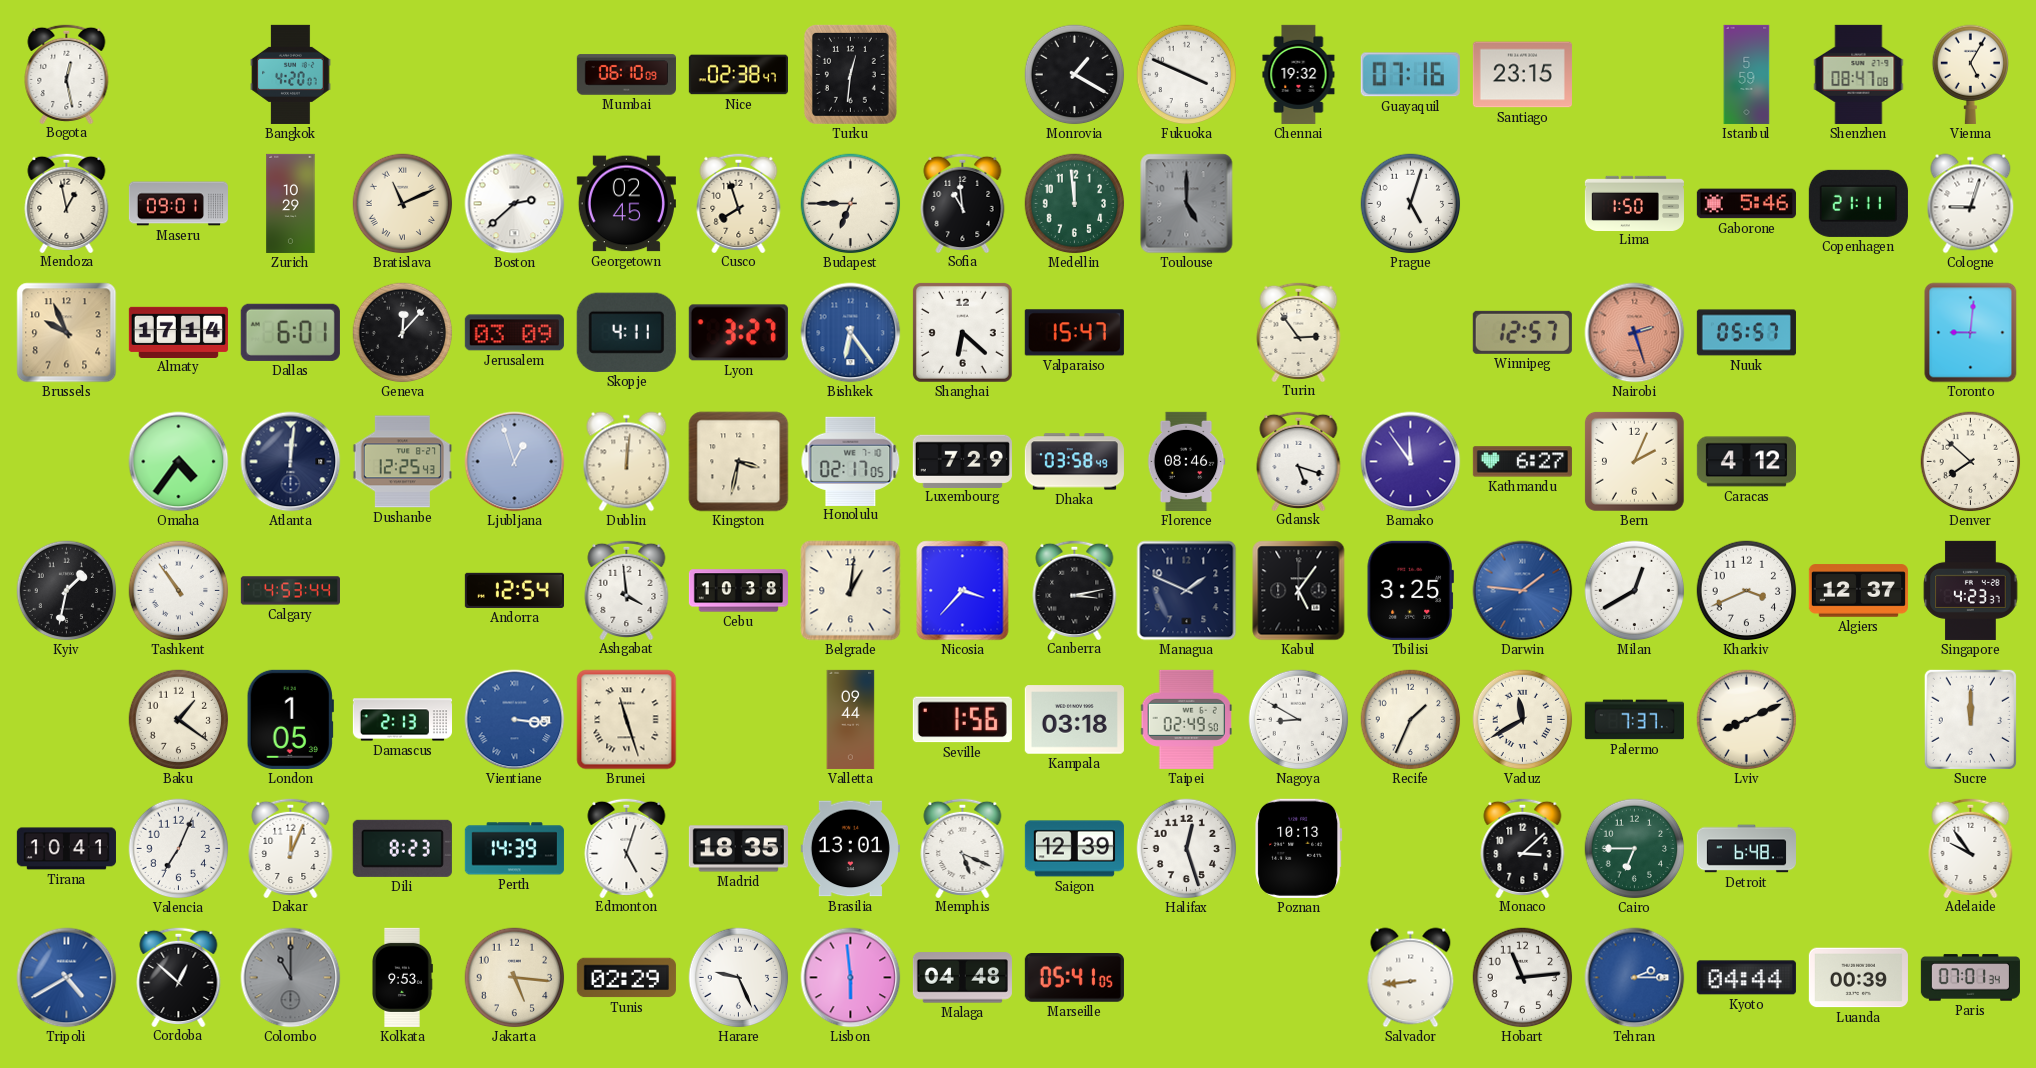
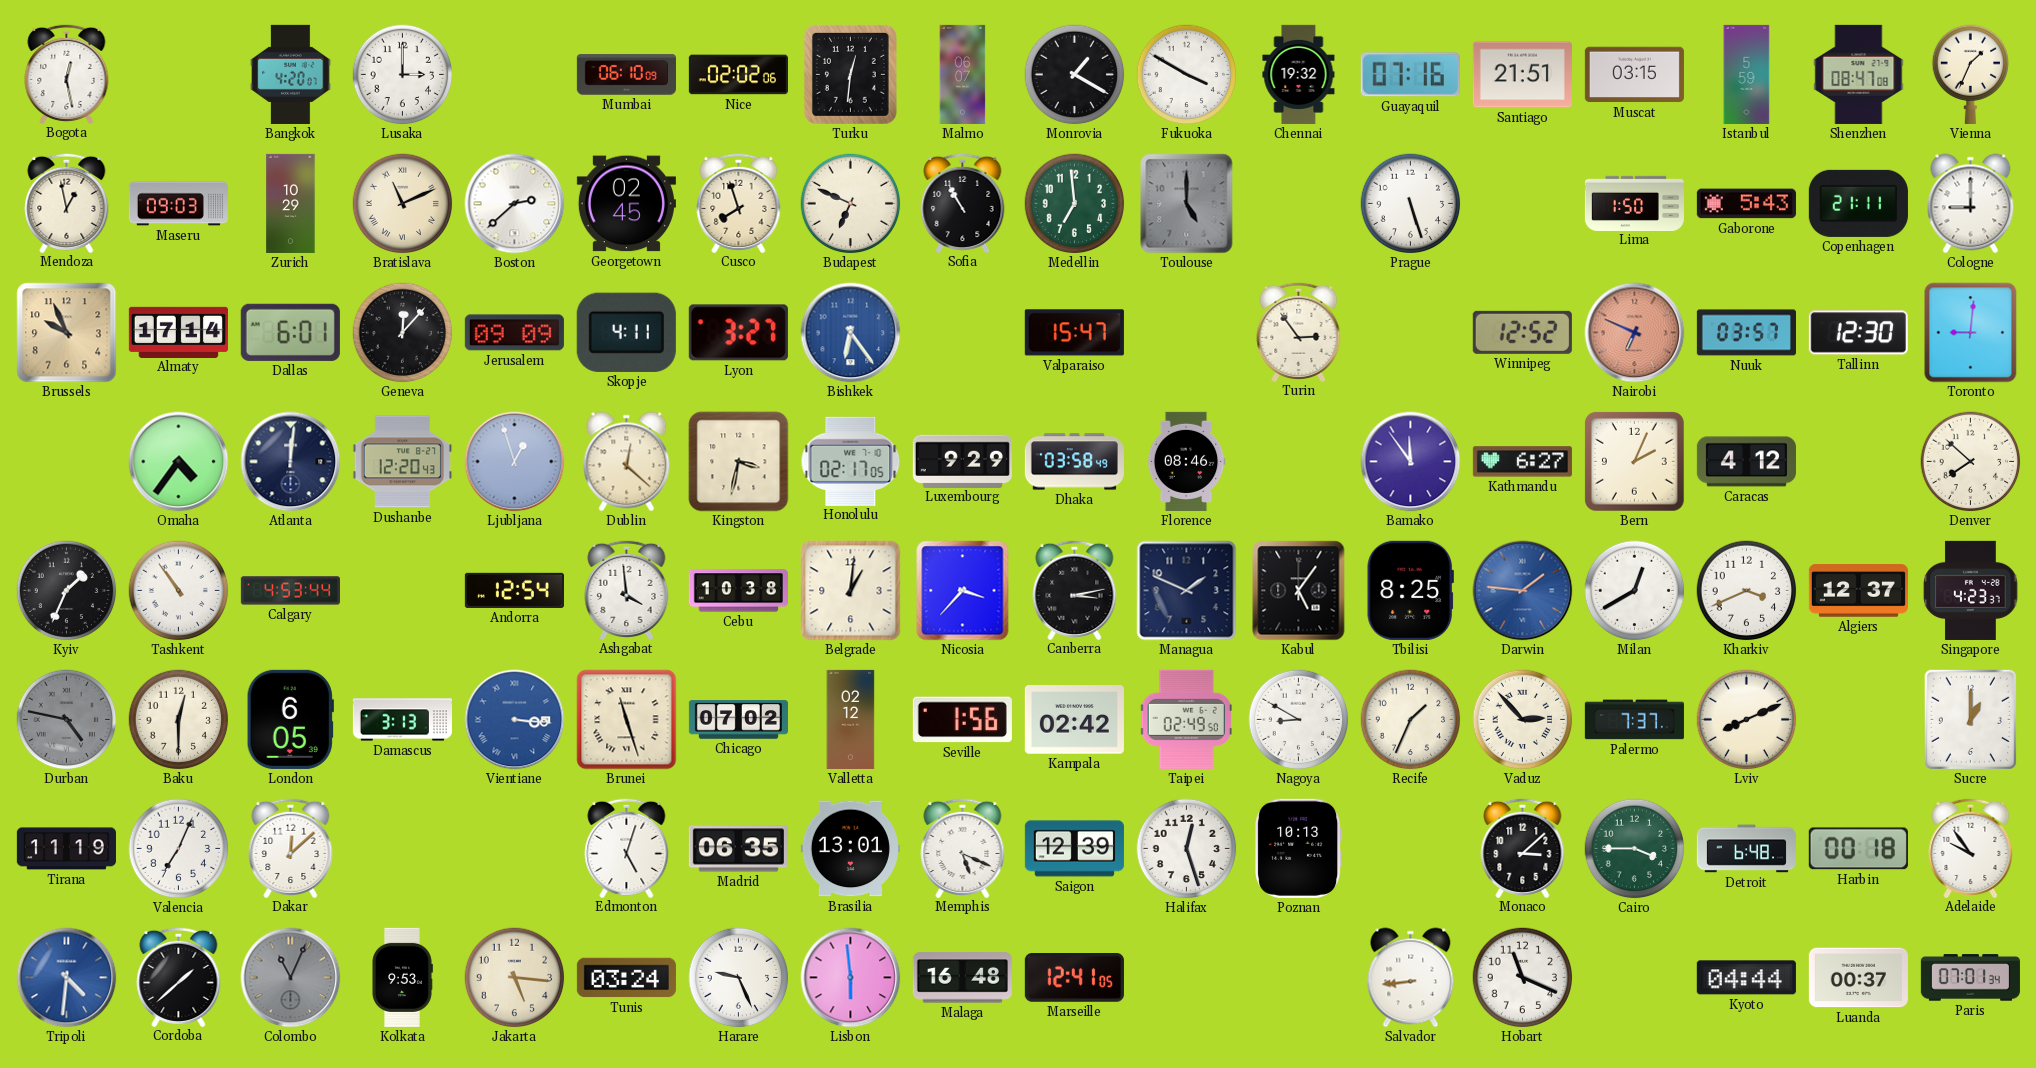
Lusaka: none -> 3:00
Nice: 02:38 -> 02:02
Malmo: none -> 06:07
Fukuoka: 3:49 -> 3:50
Santiago: 23:15 -> 21:51
Muscat: none -> 03:15
Vienna: 5:05 -> 1:34
Maseru: 09:01 -> 09:03
Budapest: 6:45 -> 6:49
Sofia: 10:59 -> 10:55
Medellin: 11:59 -> 6:59
Prague: 5:03 -> 5:27
Gaborone: 5:46 -> 5:43
Cologne: 9:03 -> 9:00
Jerusalem: 03:09 -> 09:09
Shanghai: 6:22 -> none
Winnipeg: 12:57 -> 12:52
Nairobi: 2:27 -> 6:49
Nuuk: 05:57 -> 03:57
Tallinn: none -> 12:30
Dushanbe: 12:25 -> 12:20
Dublin: 12:01 -> 12:22
Luxembourg: 7:29 -> 9:29
Gdansk: 5:18 -> none
Kyiv: 1:32 -> 1:34
Tbilisi: 3:25 -> 8:25
Durban: none -> 4:47
Baku: 1:21 -> 12:30
London: 1:05 -> 6:05
Damascus: 2:13 -> 3:13
Chicago: none -> 07:02
Valletta: 09:44 -> 02:12
Kampala: 03:18 -> 02:42
Vaduz: 11:40 -> 2:53
Sucre: 12:00 -> 1:00
Tirana: 10:41 -> 11:19
Dakar: 12:04 -> 12:08
Dili: 8:23 -> none
Perth: 14:39 -> none
Madrid: 18:35 -> 06:35
Cairo: 6:45 -> 3:45
Harbin: none -> 00:18
Tripoli: 4:40 -> 4:31
Cordoba: 12:52 -> 1:38
Colombo: 11:00 -> 11:04
Tunis: 02:29 -> 03:24
Malaga: 04:48 -> 16:48
Marseille: 05:41 -> 12:41
Hobart: 11:14 -> 11:19
Tehran: 2:15 -> none
Luanda: 00:39 -> 00:37
